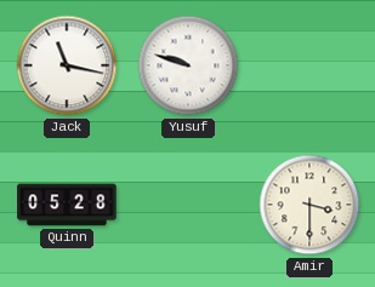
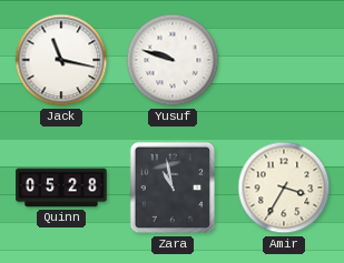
Zara: none -> 10:58
Amir: 3:30 -> 3:35
